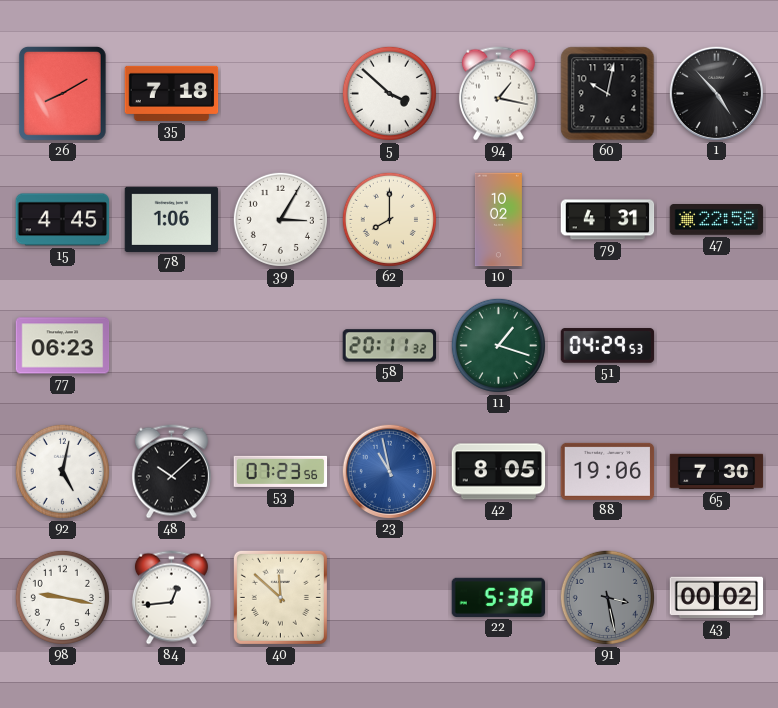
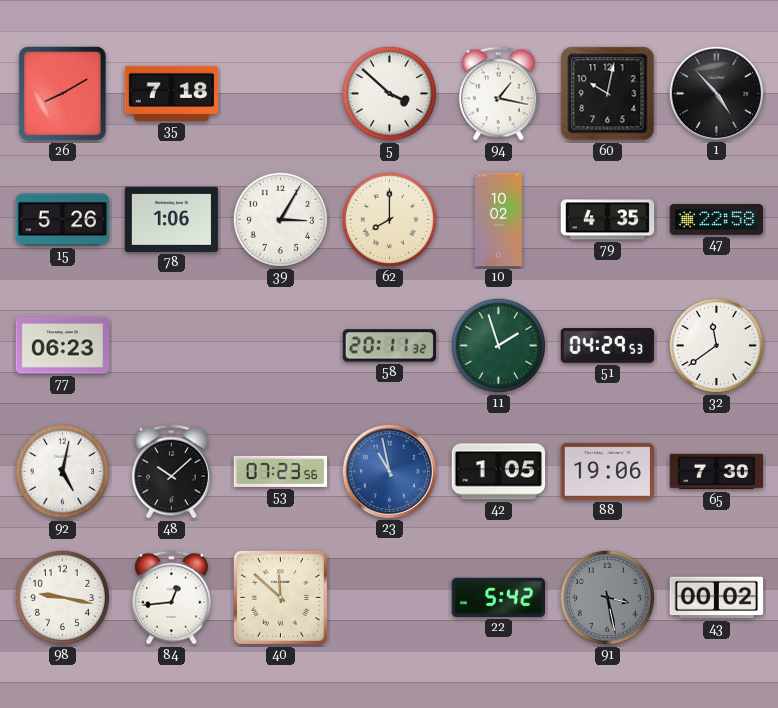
15: 4:45 -> 5:26
79: 4:31 -> 4:35
11: 1:18 -> 1:57
32: none -> 11:39
42: 8:05 -> 1:05
22: 5:38 -> 5:42
